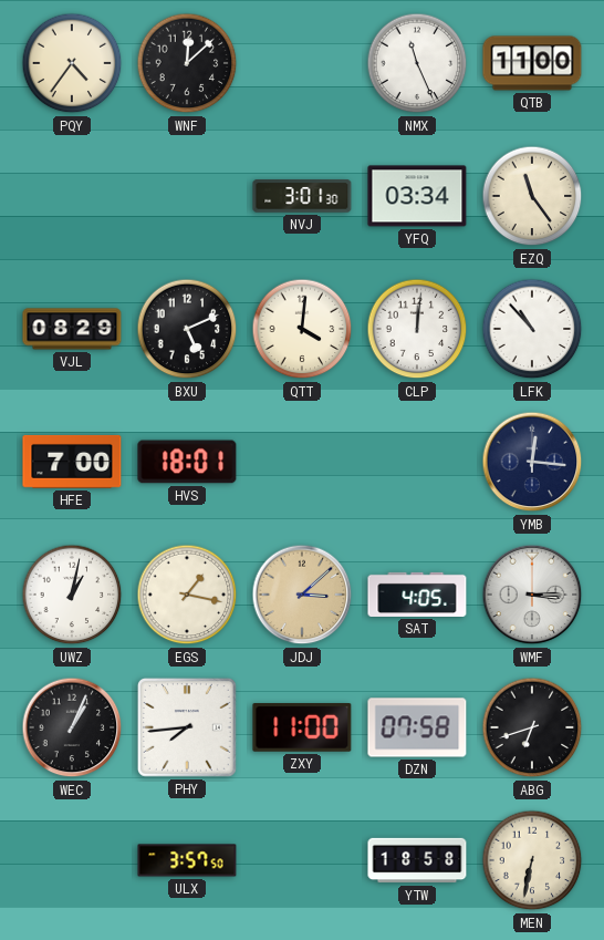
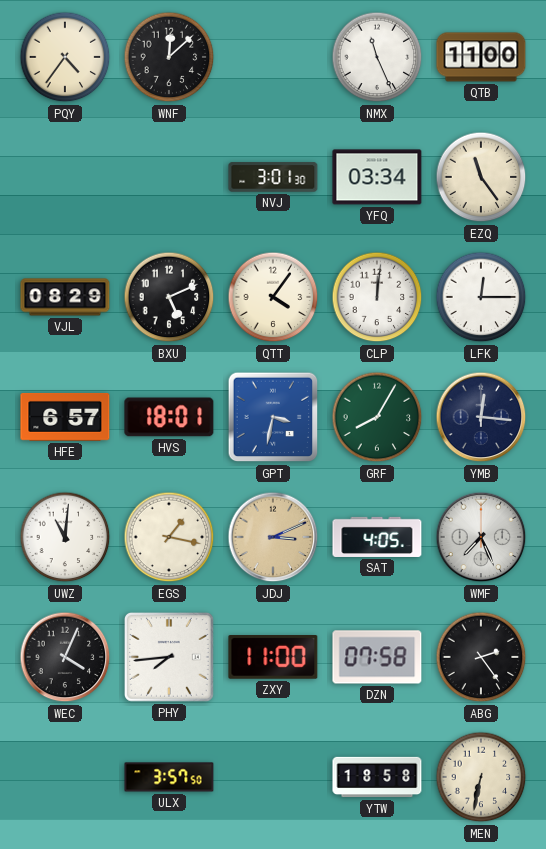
QTT: 4:01 -> 4:06
LFK: 10:53 -> 12:15
HFE: 7:00 -> 6:57
GPT: none -> 3:32
GRF: none -> 8:05
UWZ: 1:02 -> 11:01
JDJ: 3:08 -> 3:11
WMF: 3:15 -> 7:26
WEC: 1:04 -> 4:04
ABG: 6:42 -> 2:24
